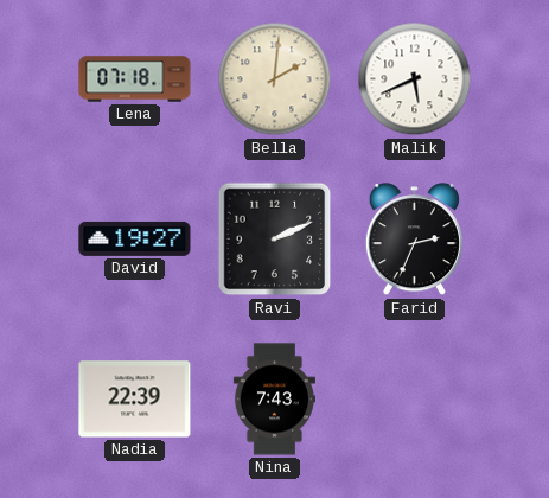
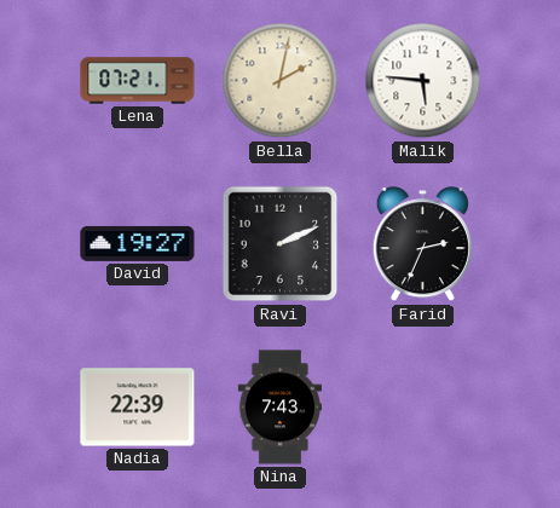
Lena: 07:18 -> 07:21
Bella: 2:01 -> 2:02
Malik: 5:41 -> 5:46
